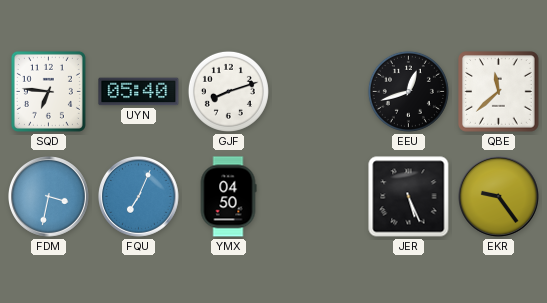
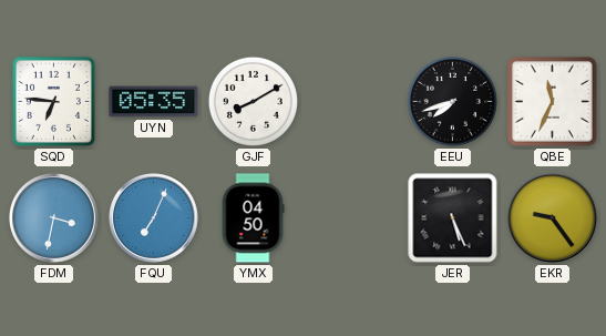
UYN: 05:40 -> 05:35
GJF: 8:12 -> 8:10
EEU: 12:42 -> 7:42
QBE: 11:38 -> 11:34
